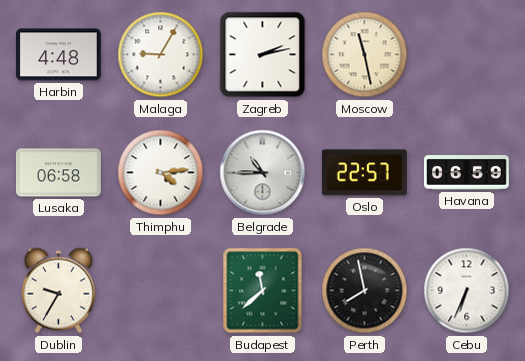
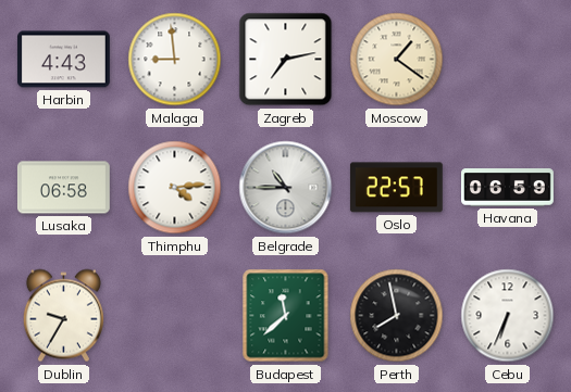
Harbin: 4:48 -> 4:43
Malaga: 9:05 -> 8:59
Zagreb: 2:13 -> 7:13
Moscow: 11:28 -> 1:21
